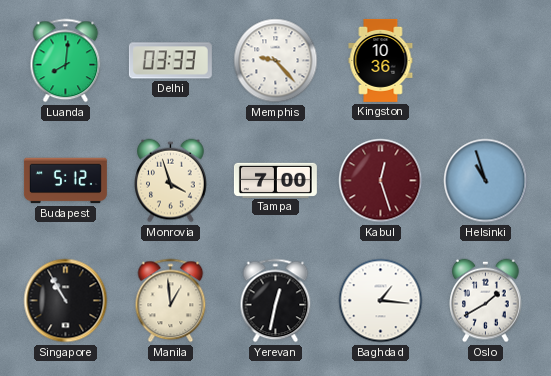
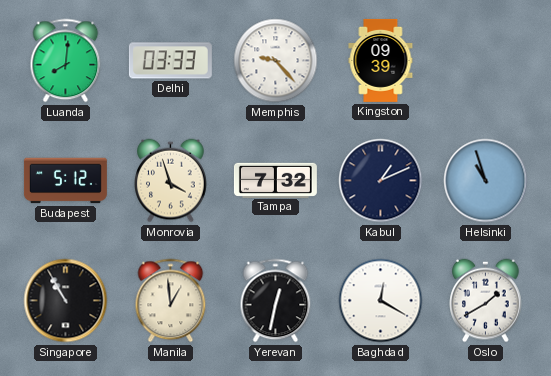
Kingston: 10:36 -> 09:39
Tampa: 7:00 -> 7:32
Kabul: 12:27 -> 1:11
Kabul dial: burgundy -> navy
Baghdad: 1:16 -> 12:20
